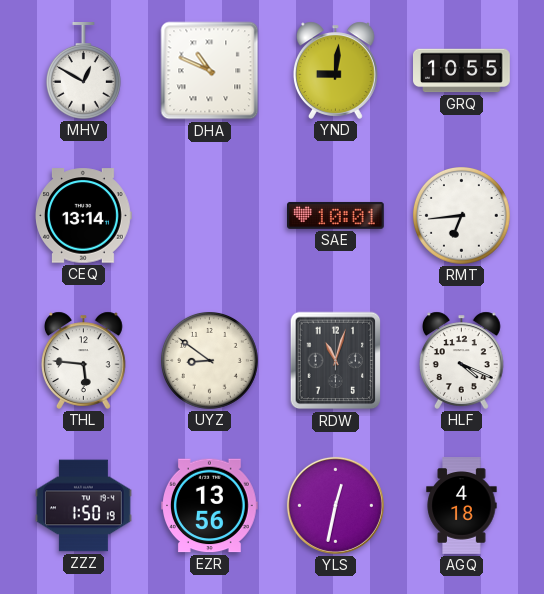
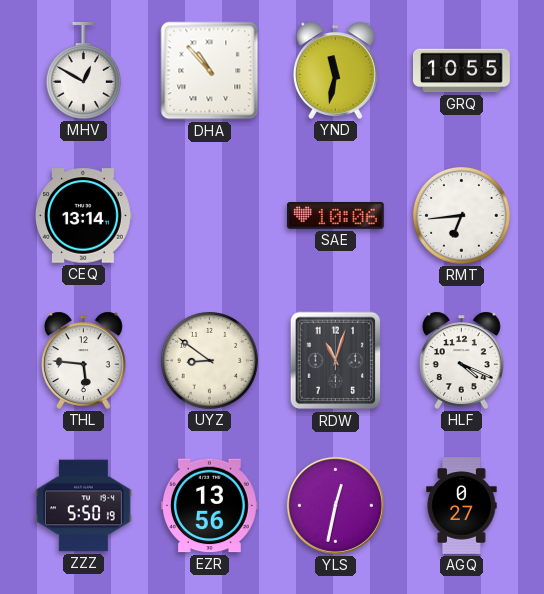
DHA: 10:49 -> 10:53
YND: 9:01 -> 11:32
SAE: 10:01 -> 10:06
ZZZ: 1:50 -> 5:50
AGQ: 4:18 -> 0:27
